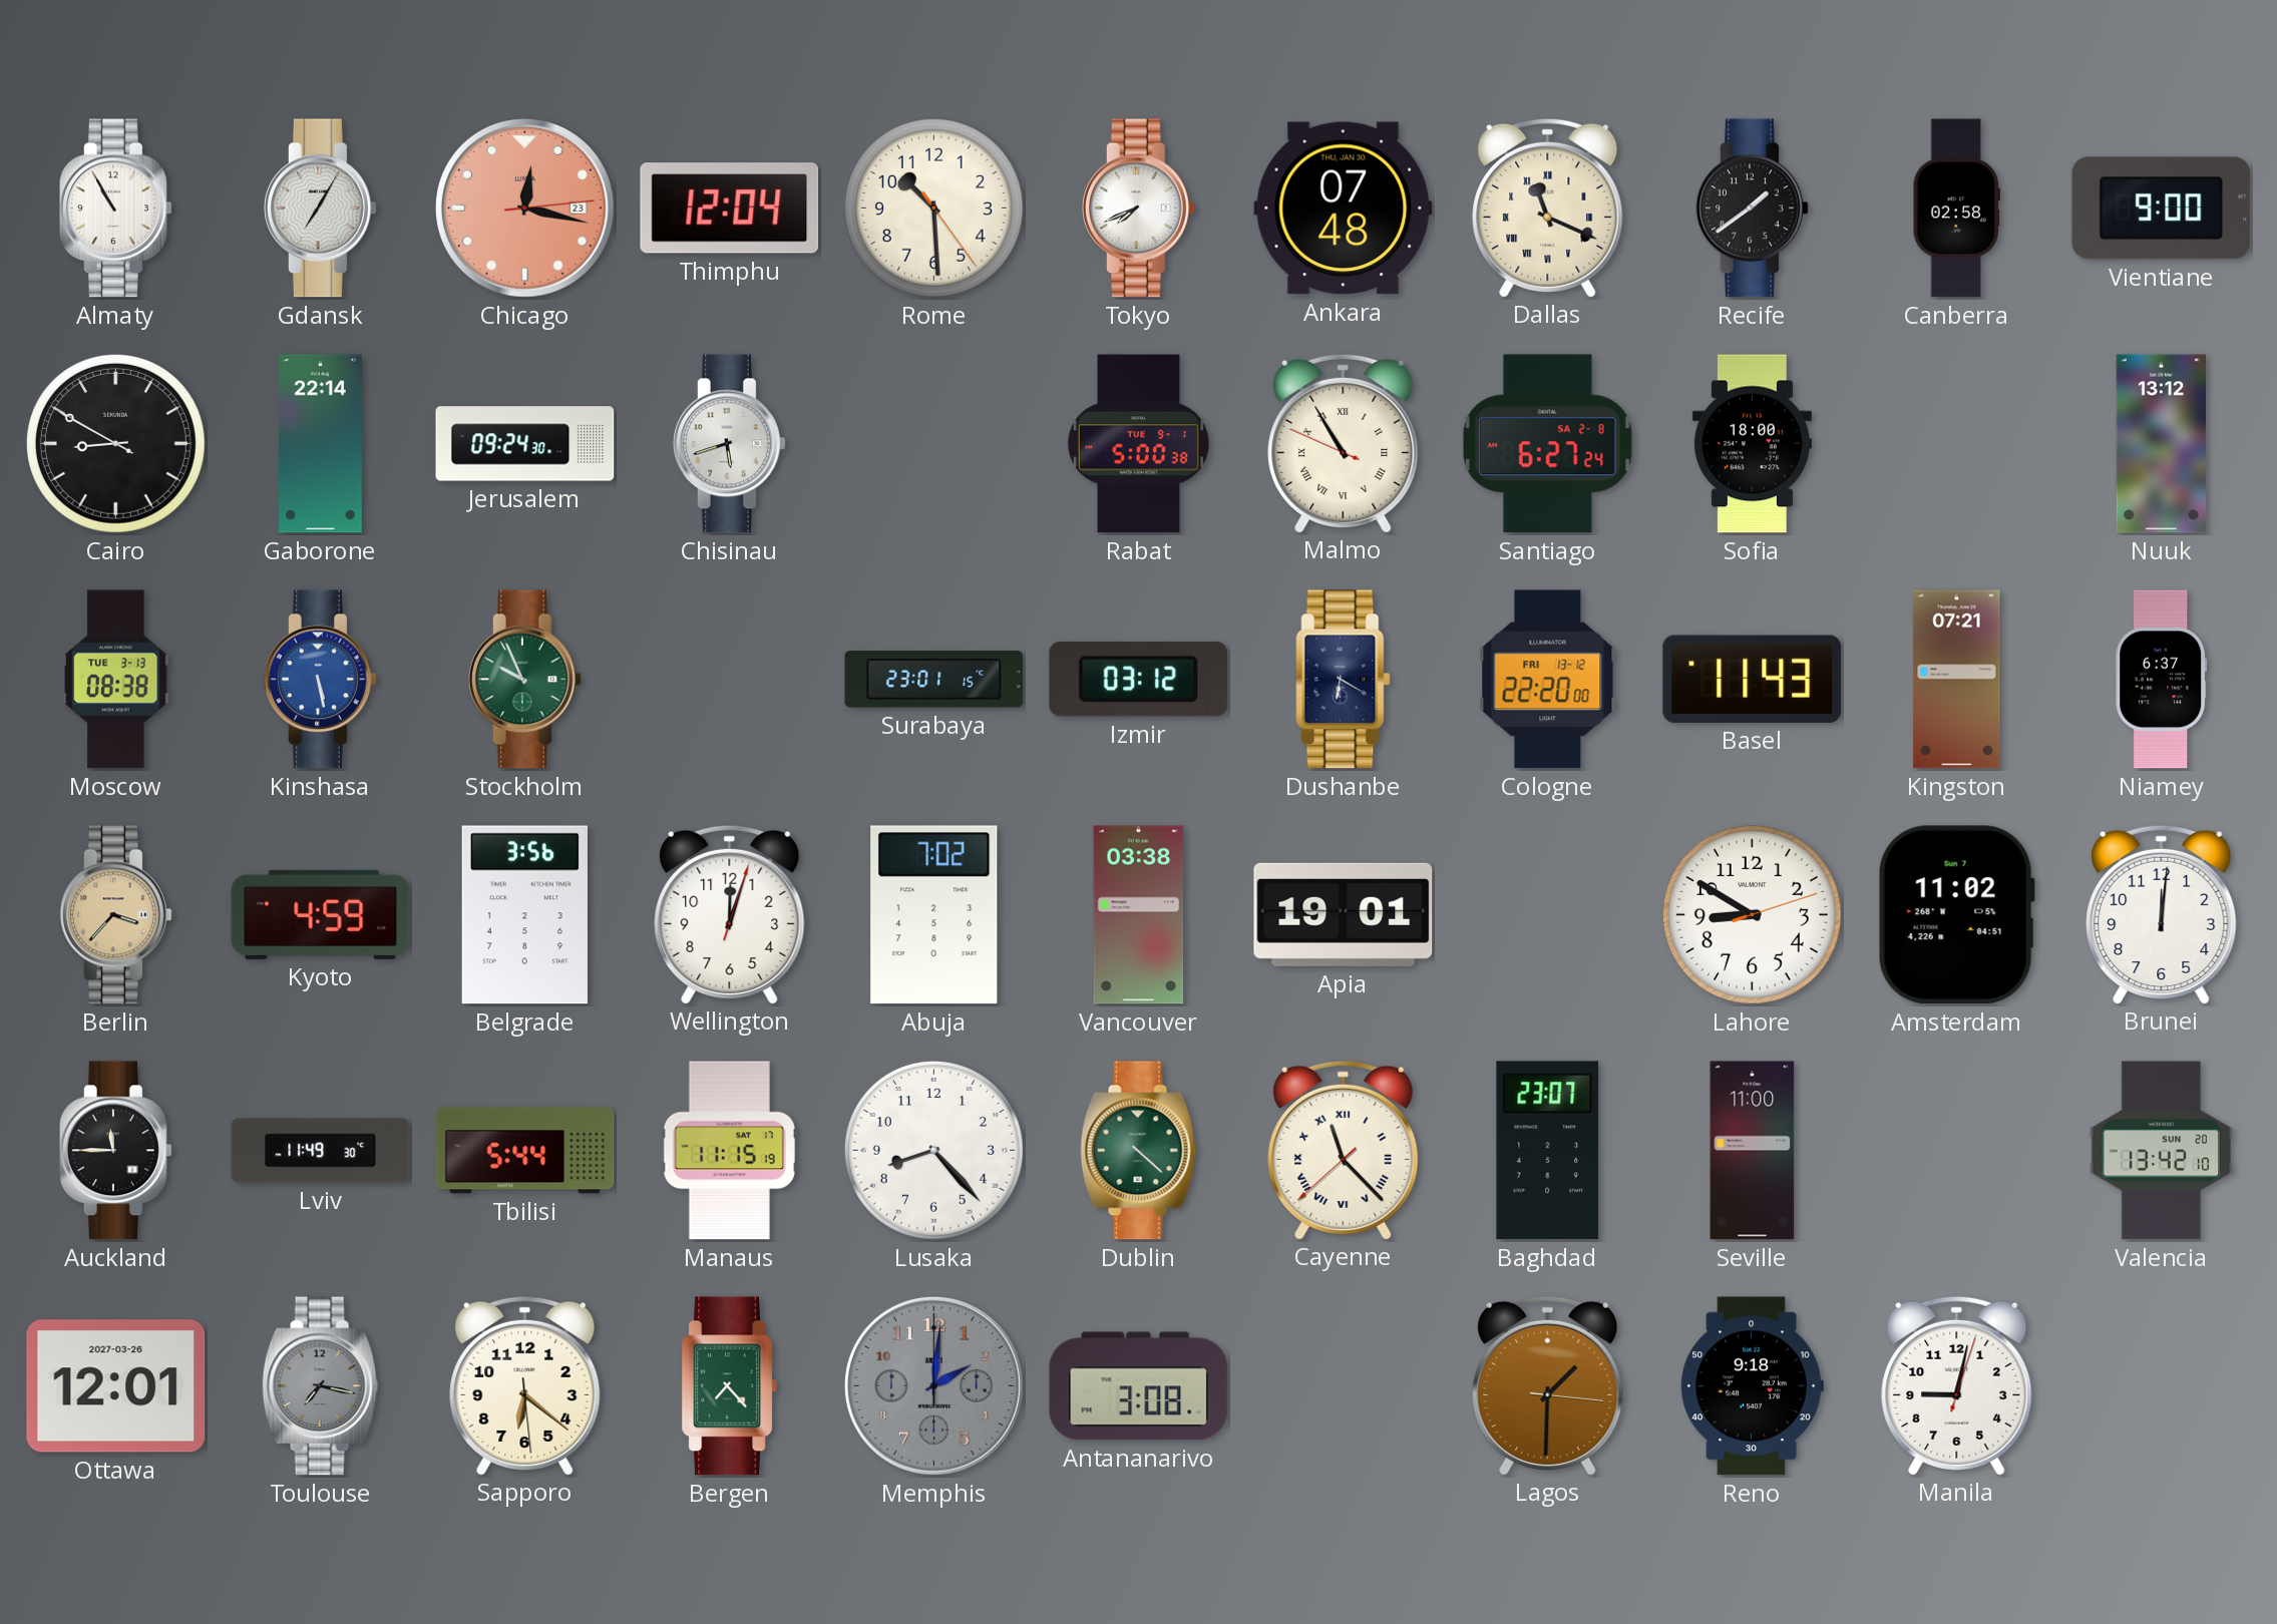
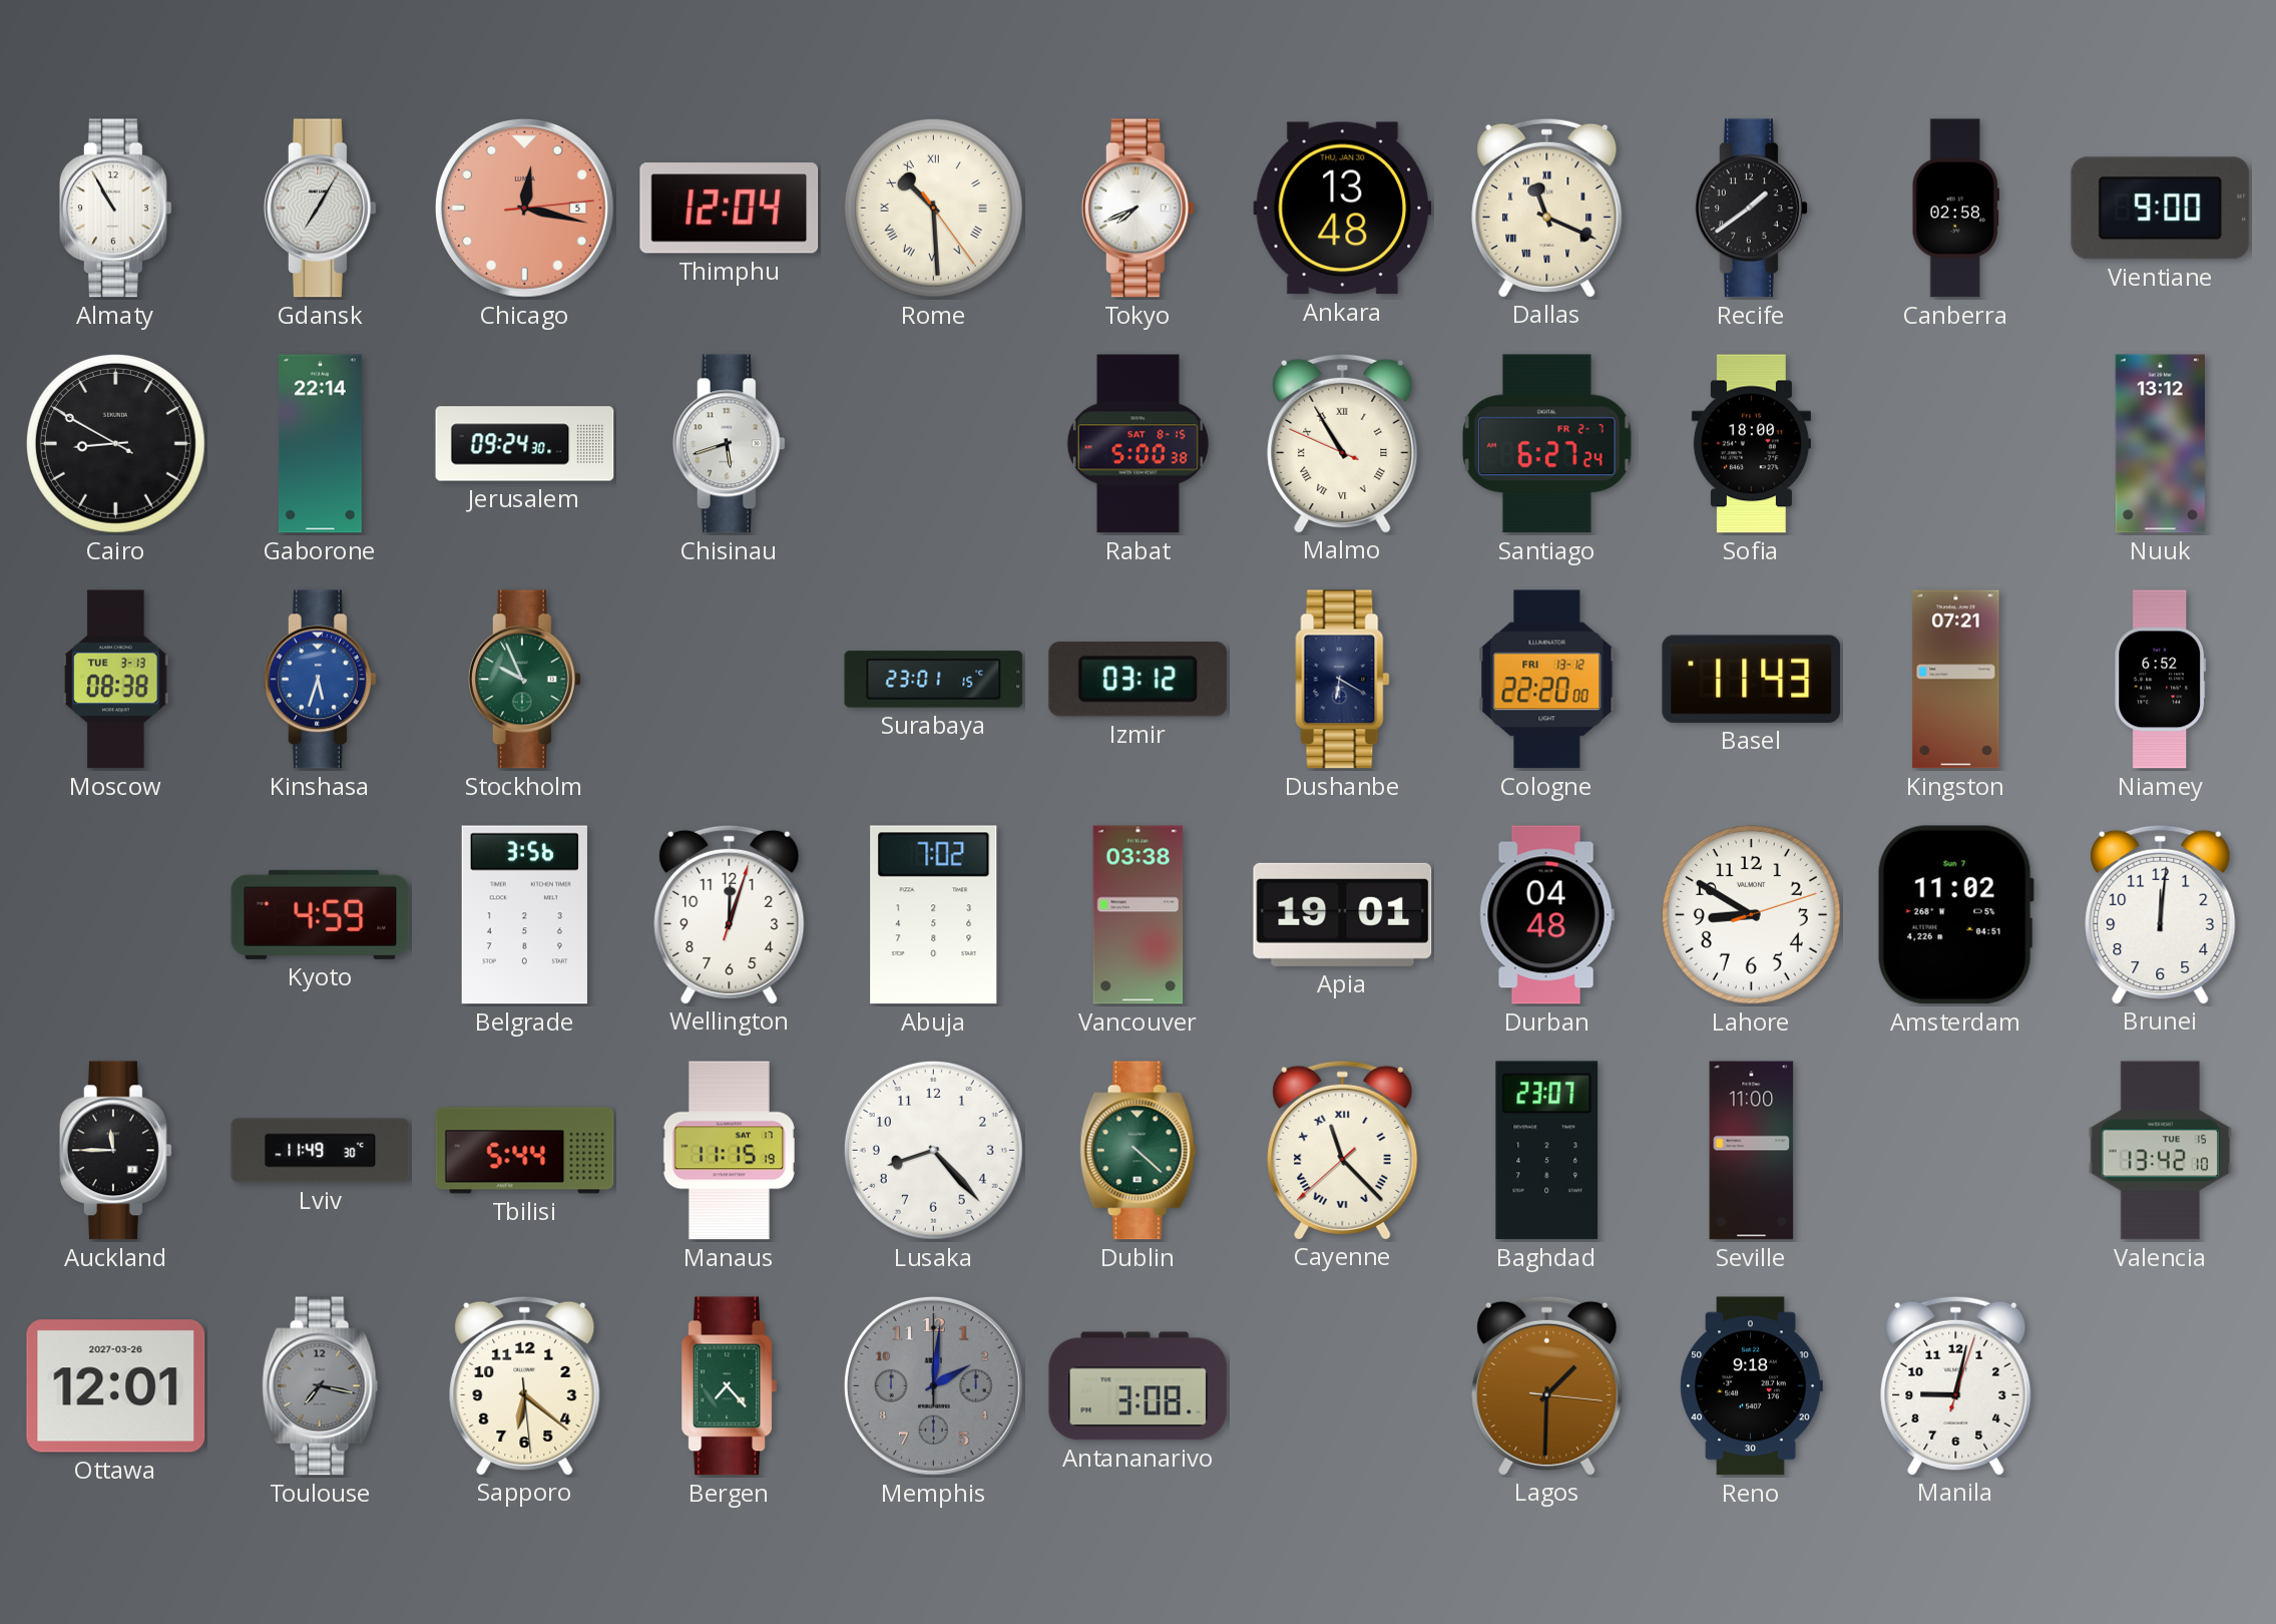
Chicago date: 23 -> 5
Rome numerals: Arabic -> Roman
Ankara: 07:48 -> 13:48
Rabat date: TUE 9-1 -> SAT 8-15
Santiago date: SA 2-8 -> FR 2-7
Kinshasa: 5:28 -> 5:33
Niamey: 6:37 -> 6:52
Berlin: 3:37 -> none
Durban: none -> 04:48
Valencia date: SUN 20 -> TUE 15
